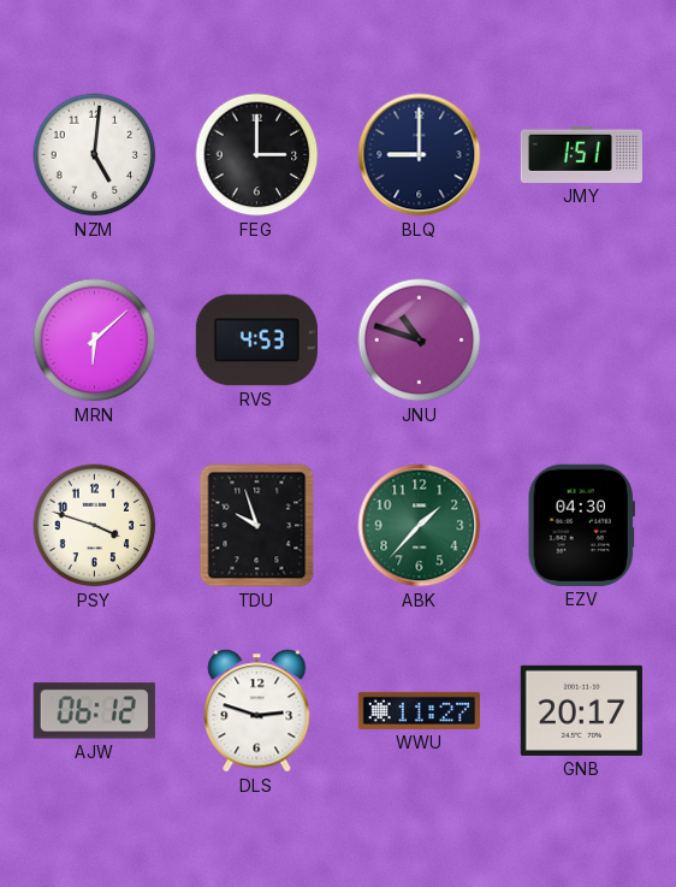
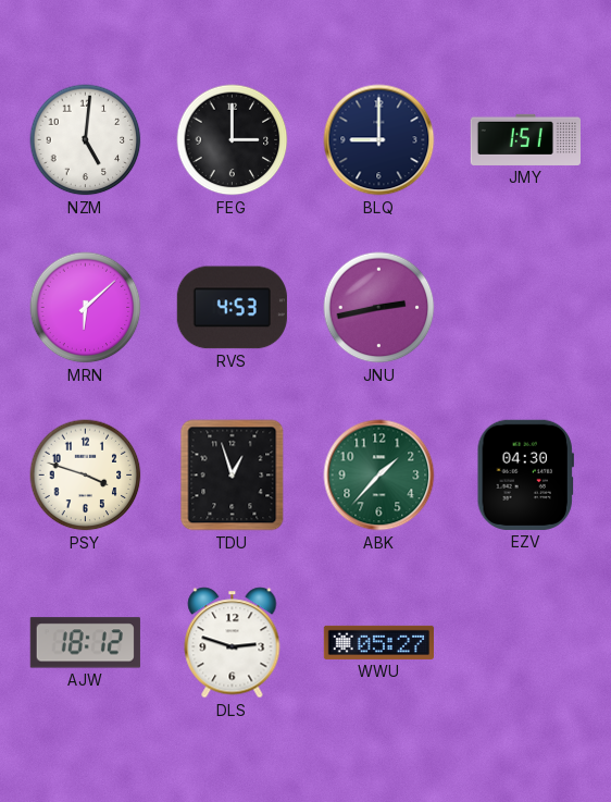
JNU: 10:48 -> 2:43
TDU: 9:57 -> 12:57
AJW: 06:12 -> 18:12
WWU: 11:27 -> 05:27
GNB: 20:17 -> none
